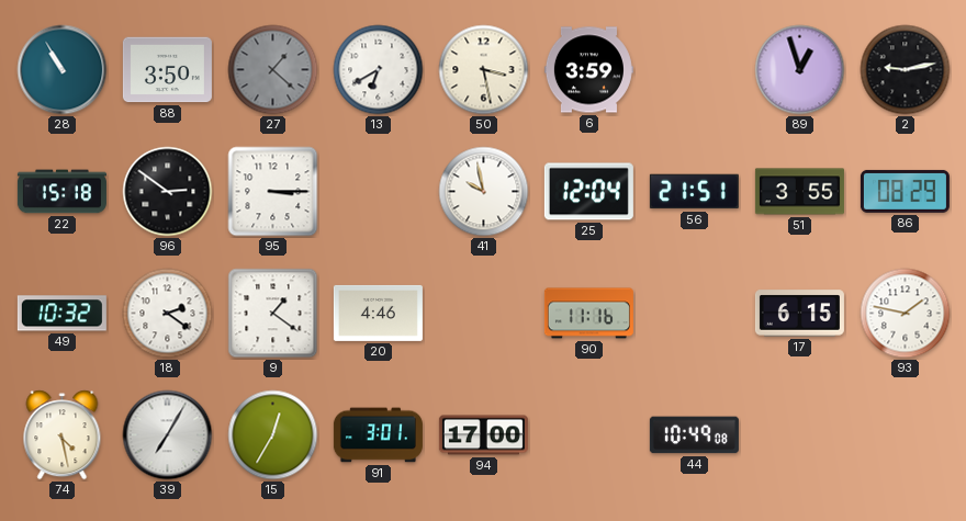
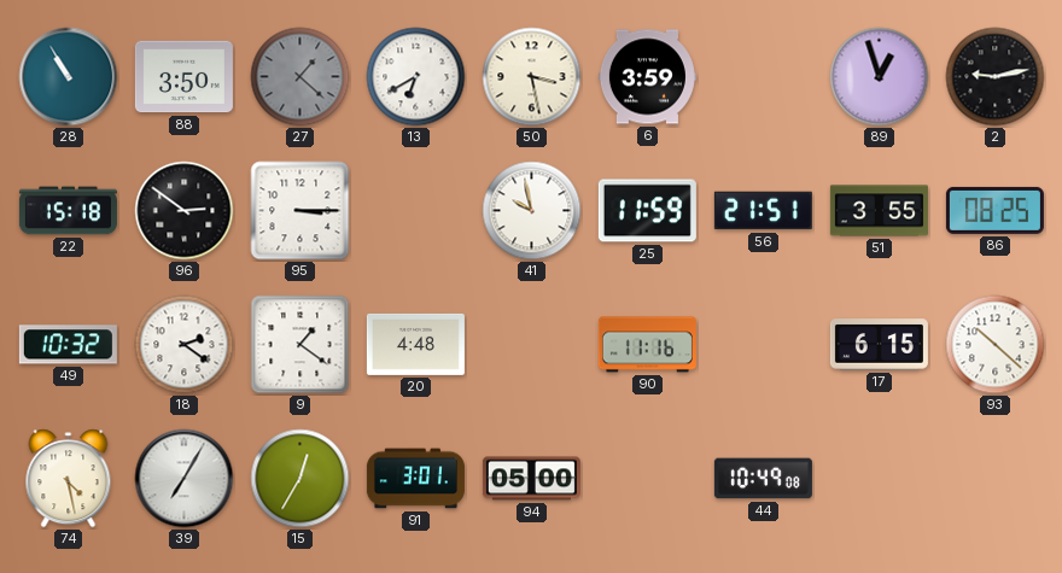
25: 12:04 -> 11:59
86: 08:29 -> 08:25
20: 4:46 -> 4:48
93: 1:47 -> 10:22
94: 17:00 -> 05:00
